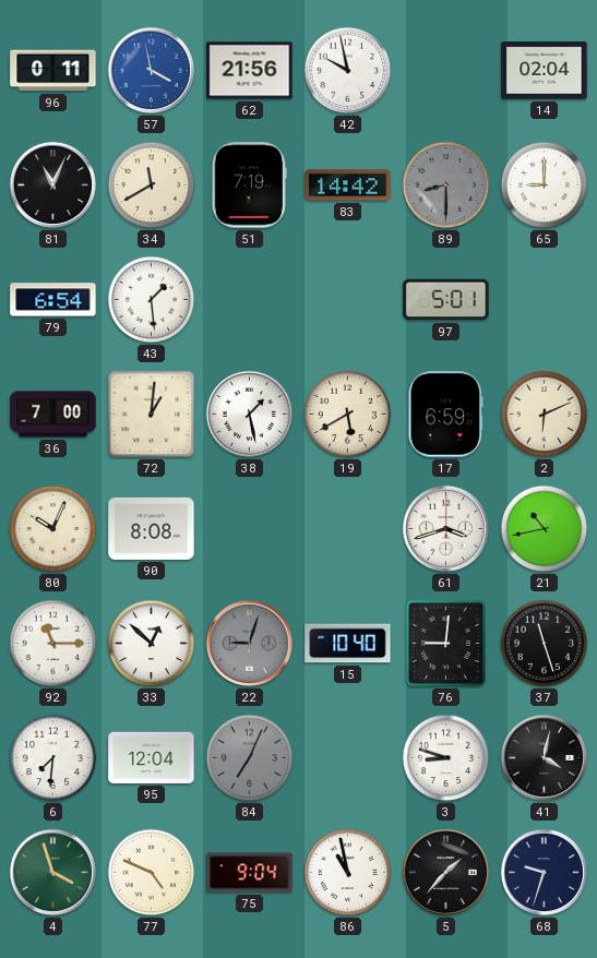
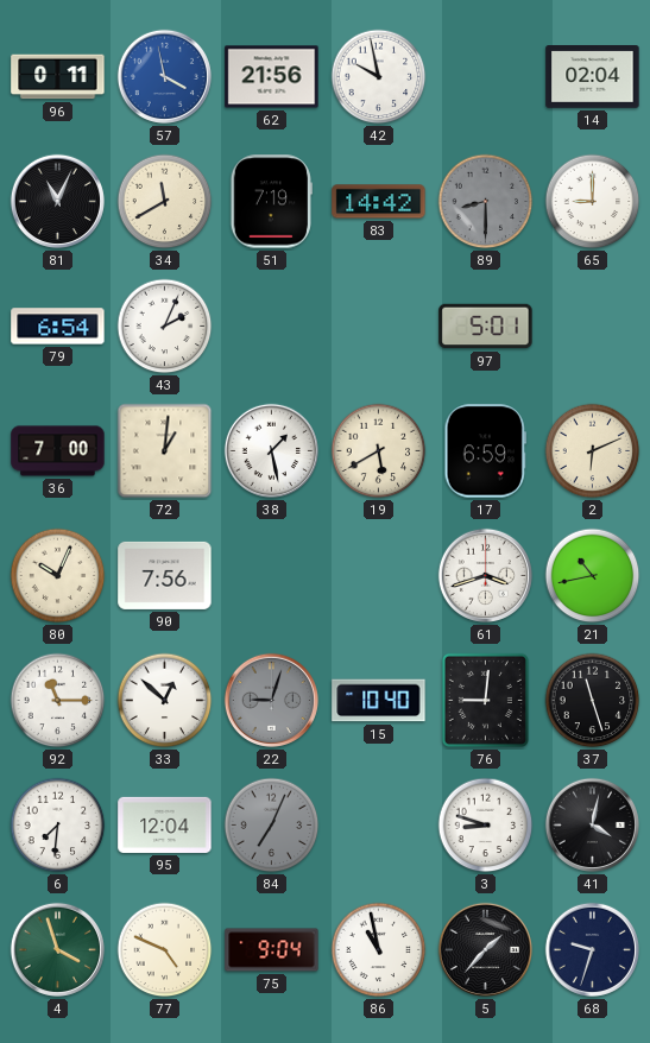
43: 1:29 -> 2:04
90: 8:08 -> 7:56
